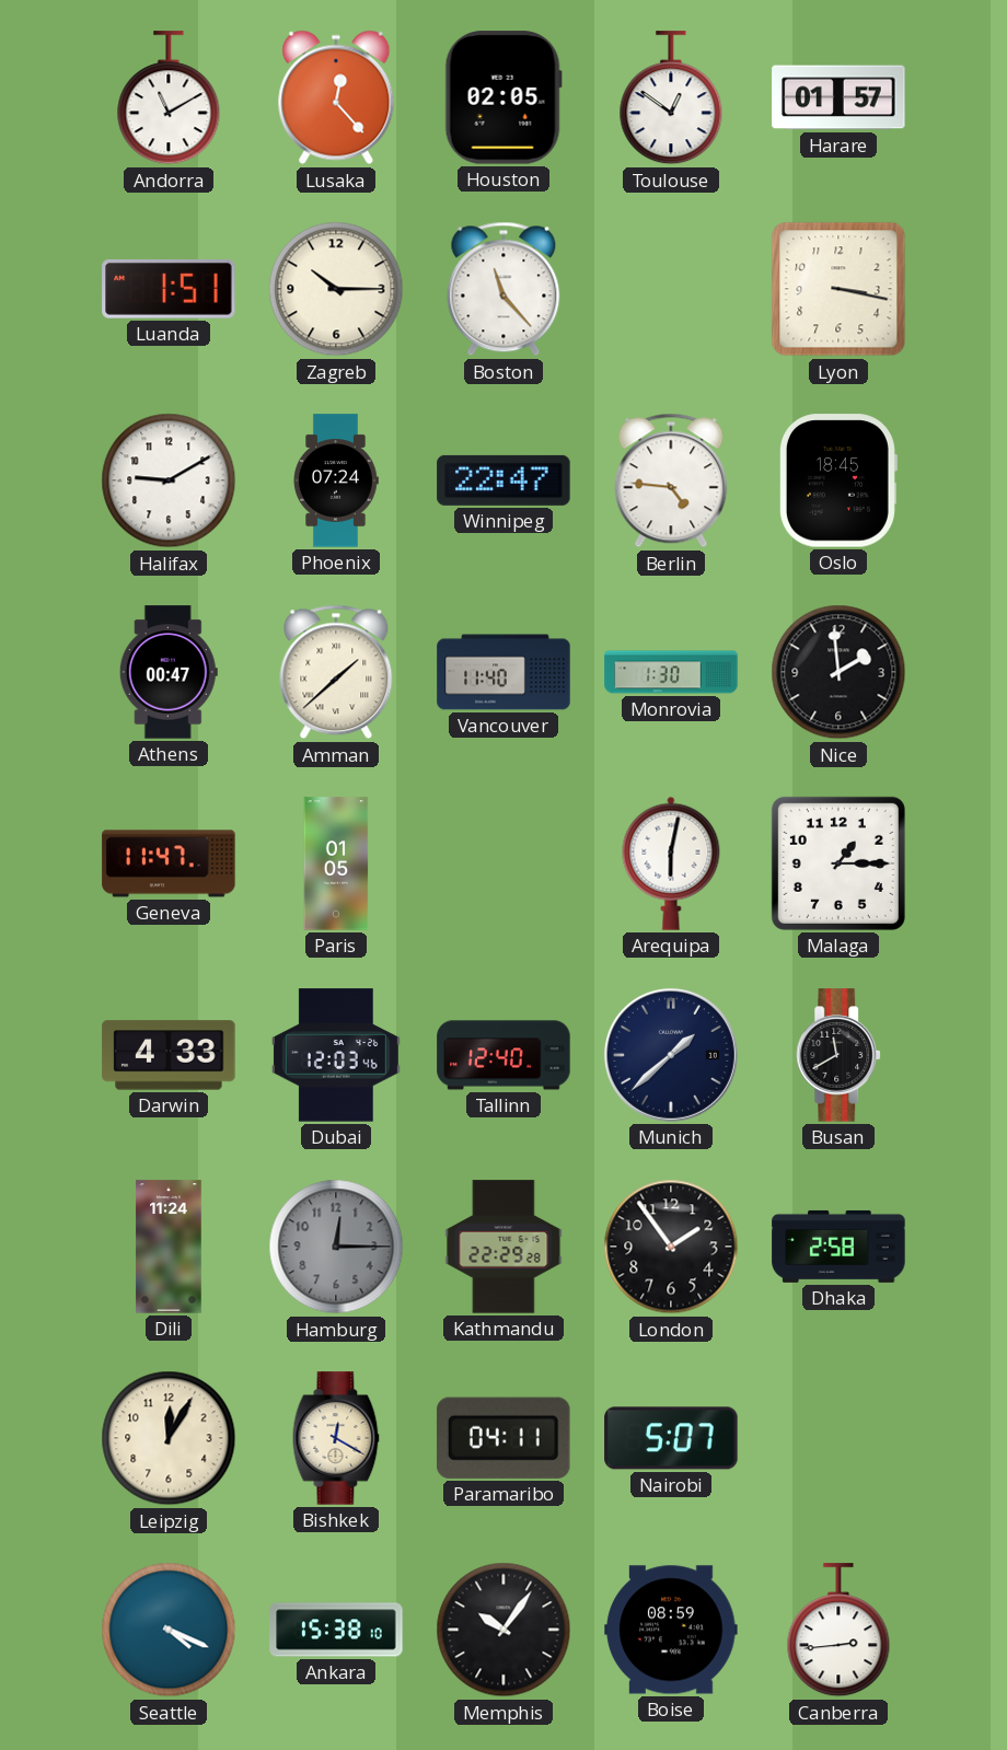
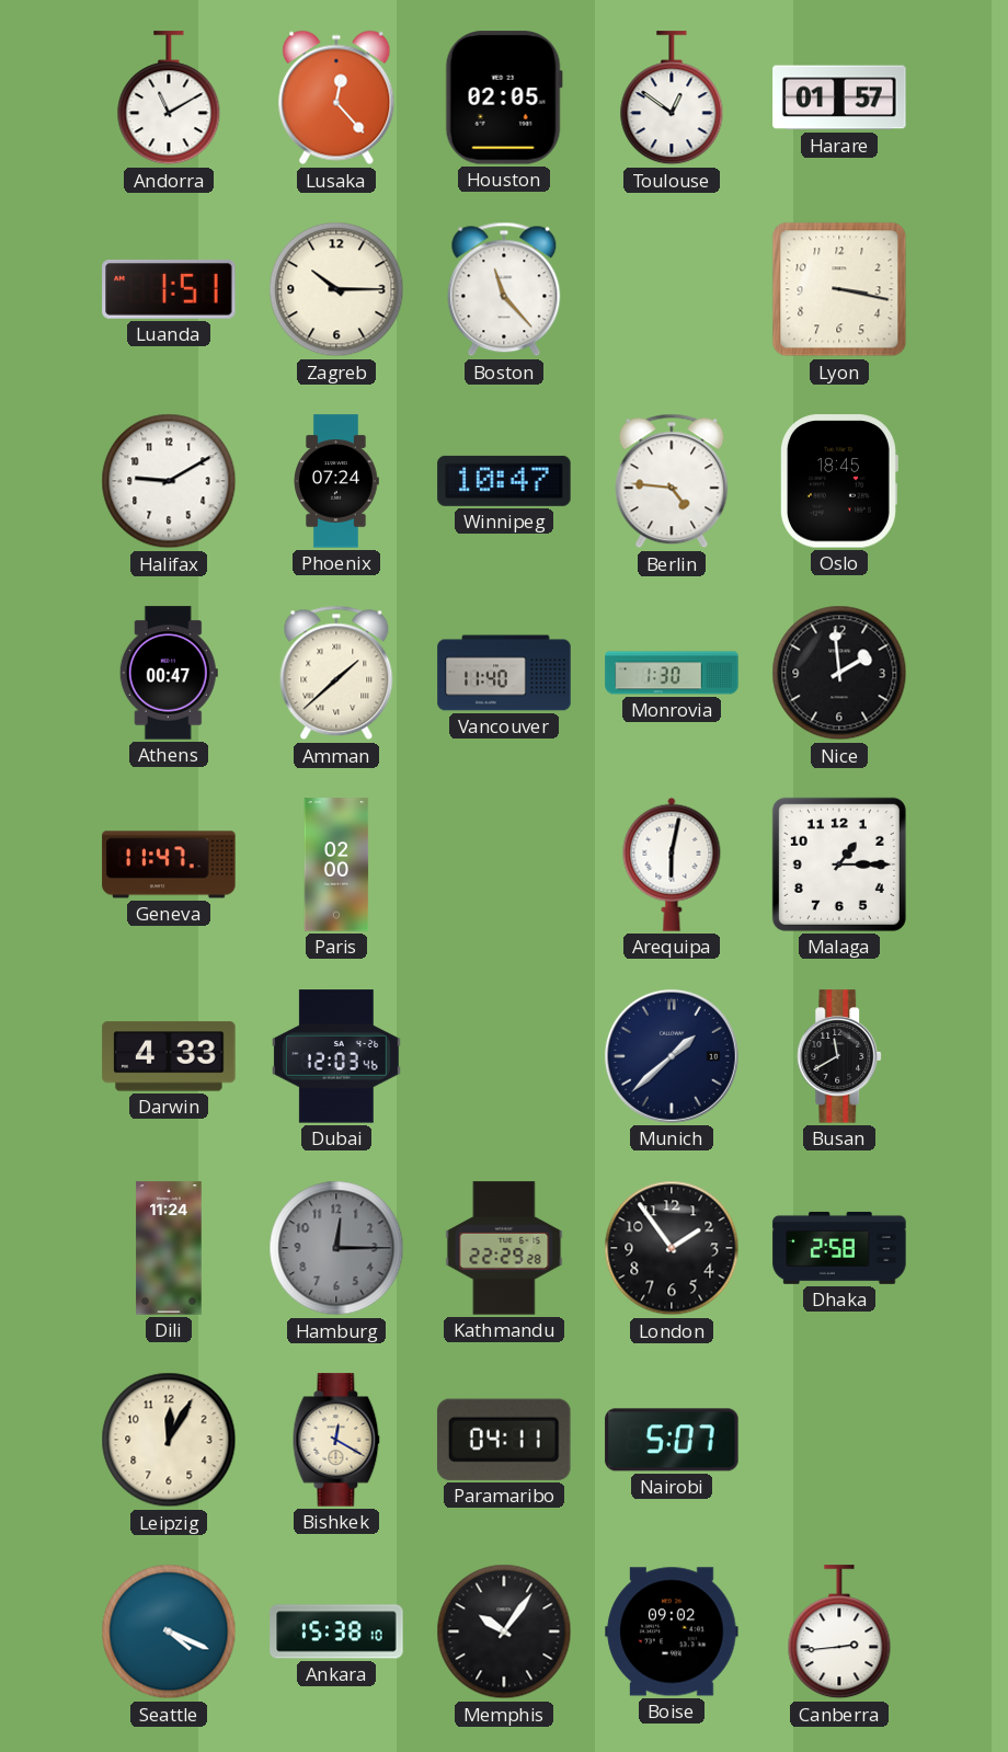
Winnipeg: 22:47 -> 10:47
Paris: 01:05 -> 02:00
Tallinn: 12:40 -> none
Boise: 08:59 -> 09:02
